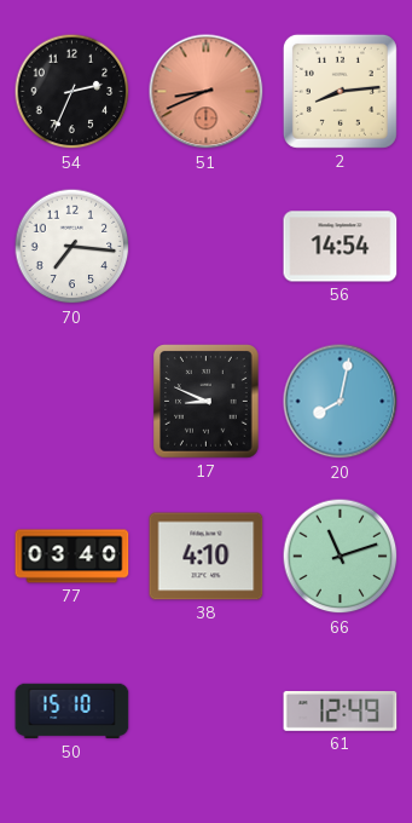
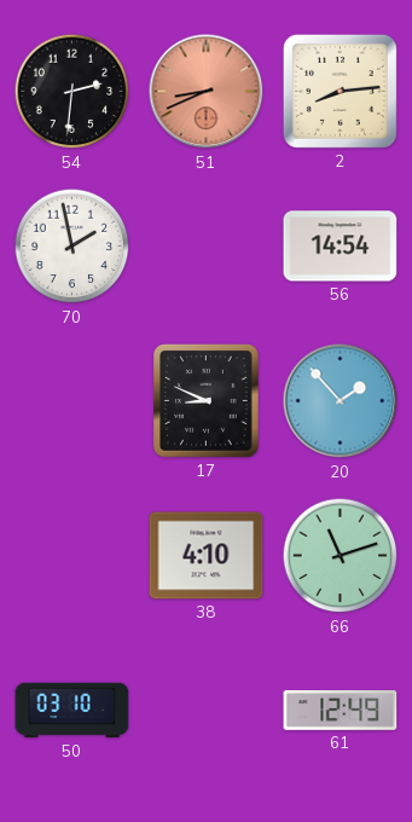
54: 2:34 -> 2:31
70: 7:16 -> 1:58
20: 8:02 -> 1:53
77: 03:40 -> none
50: 15:10 -> 03:10
